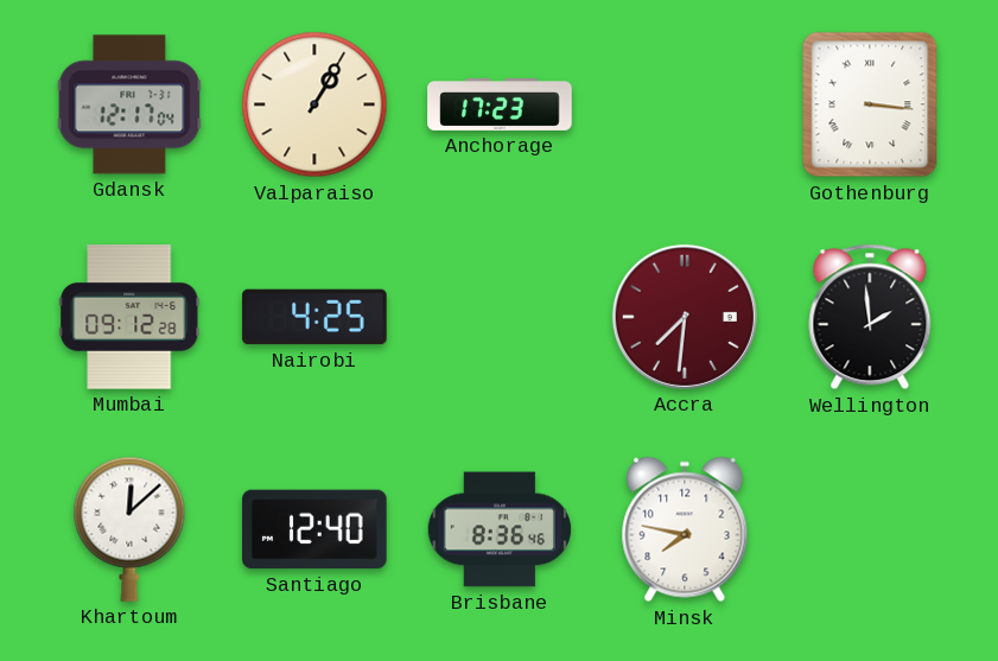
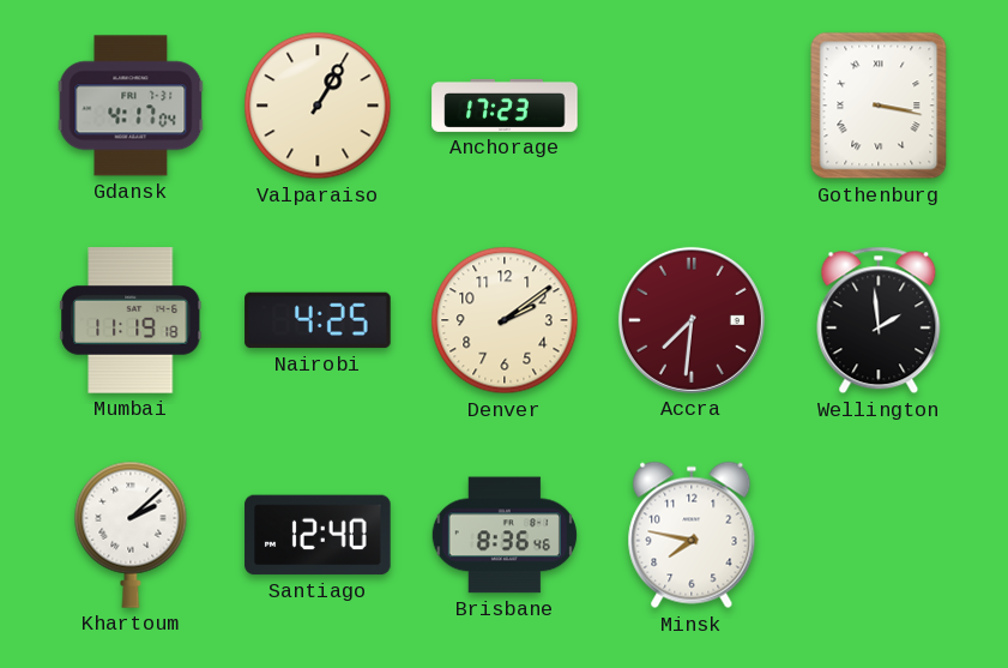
Gdansk: 12:17 -> 4:17
Gothenburg: 3:16 -> 3:17
Mumbai: 09:12 -> 11:19
Denver: none -> 2:09
Khartoum: 12:08 -> 2:08
